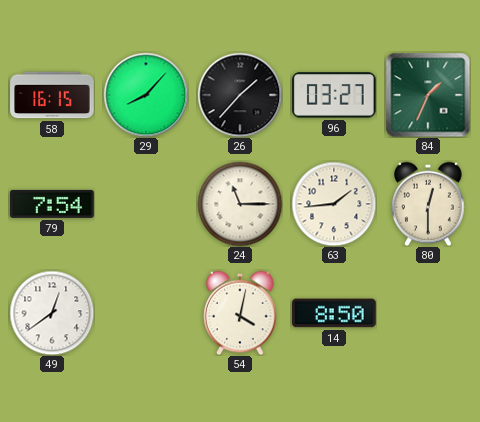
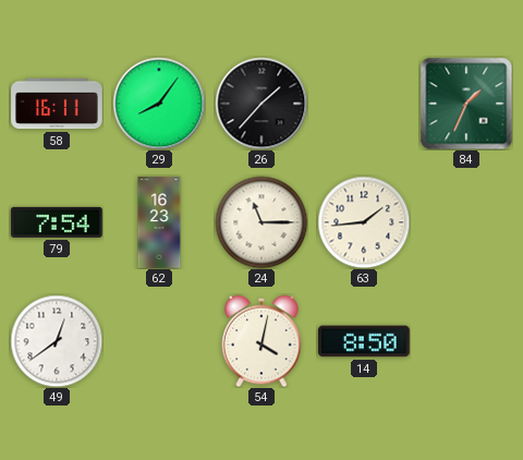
58: 16:15 -> 16:11
29: 8:07 -> 8:06
96: 03:27 -> none
62: none -> 16:23
80: 12:30 -> none
